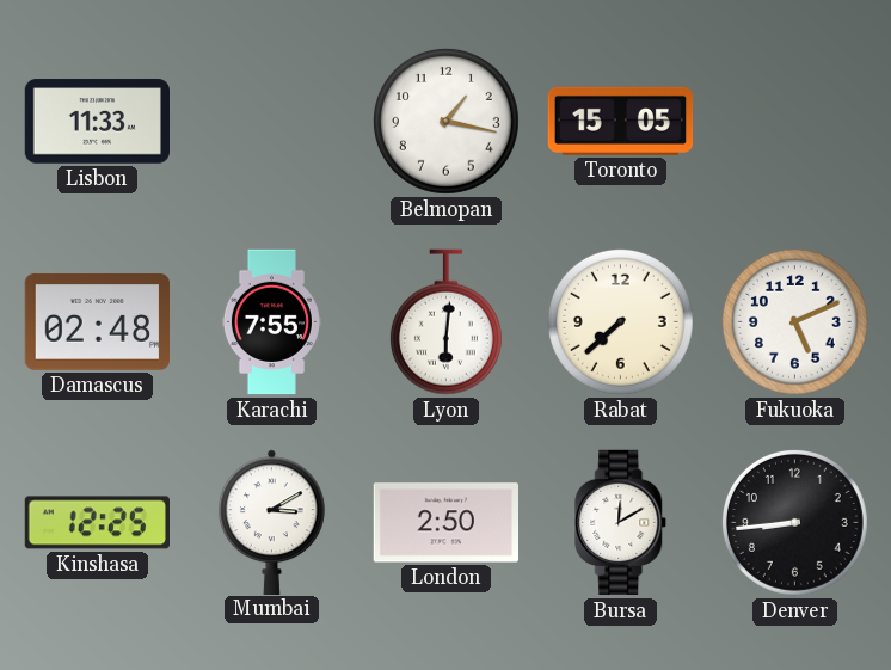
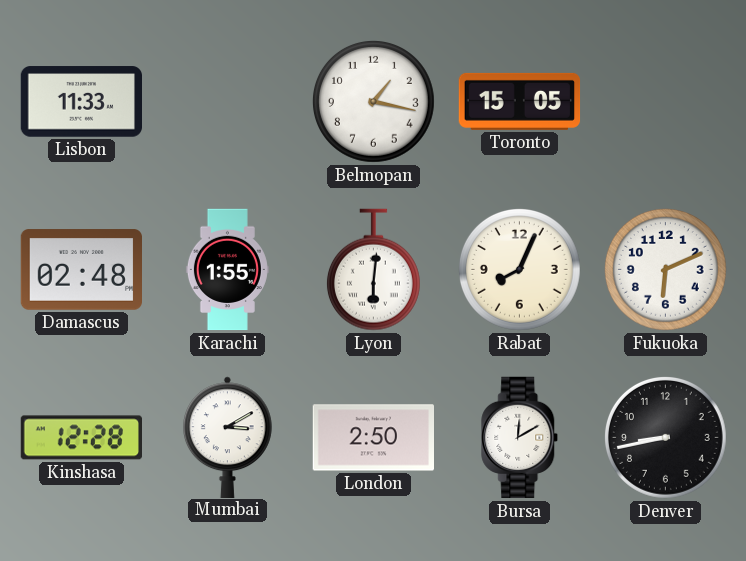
Karachi: 7:55 -> 1:55
Rabat: 7:38 -> 8:04
Fukuoka: 5:11 -> 6:11
Kinshasa: 12:25 -> 12:28
Denver: 8:44 -> 8:43
